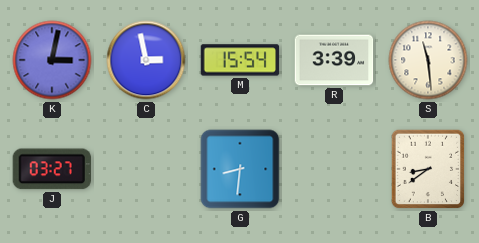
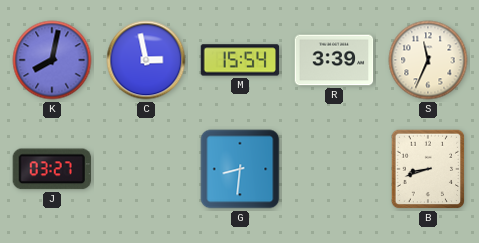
K: 3:02 -> 8:02
S: 11:29 -> 11:34
B: 8:39 -> 8:42
